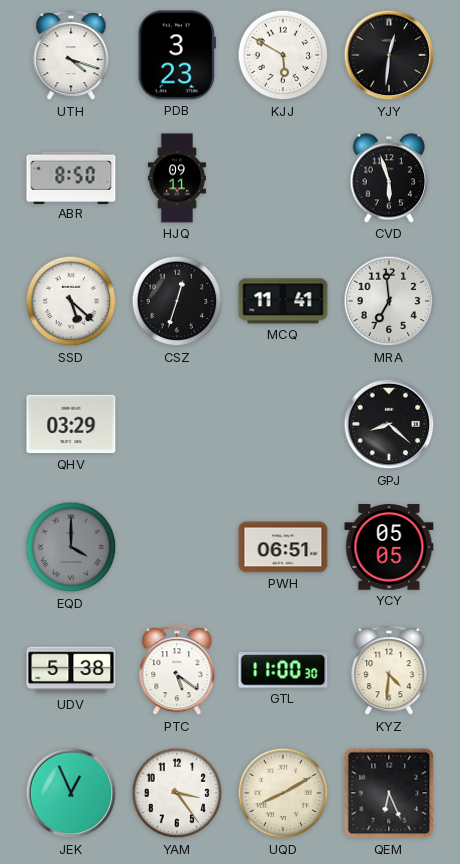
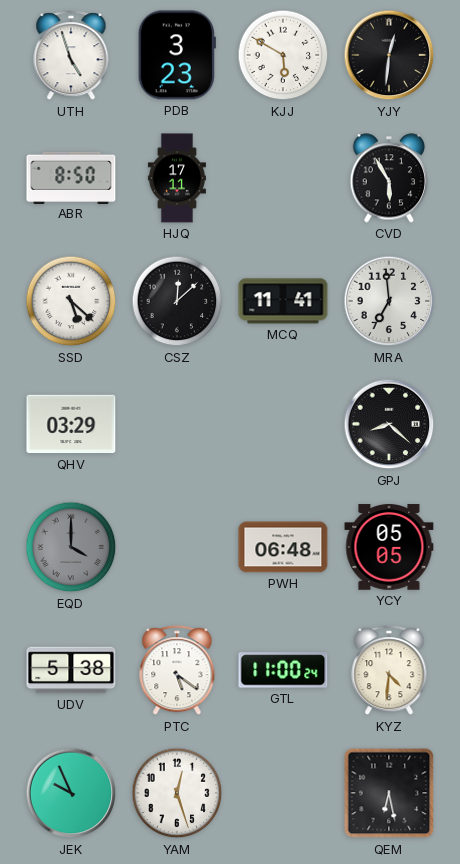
UTH: 4:18 -> 4:57
HJQ: 09:11 -> 17:11
CVD: 5:57 -> 5:55
CSZ: 12:33 -> 12:08
PWH: 06:51 -> 06:48
GTL: 11:00:30 -> 11:00:24
JEK: 12:56 -> 9:56
YAM: 3:24 -> 12:27
UQD: 8:10 -> none
QEM: 6:26 -> 6:28
